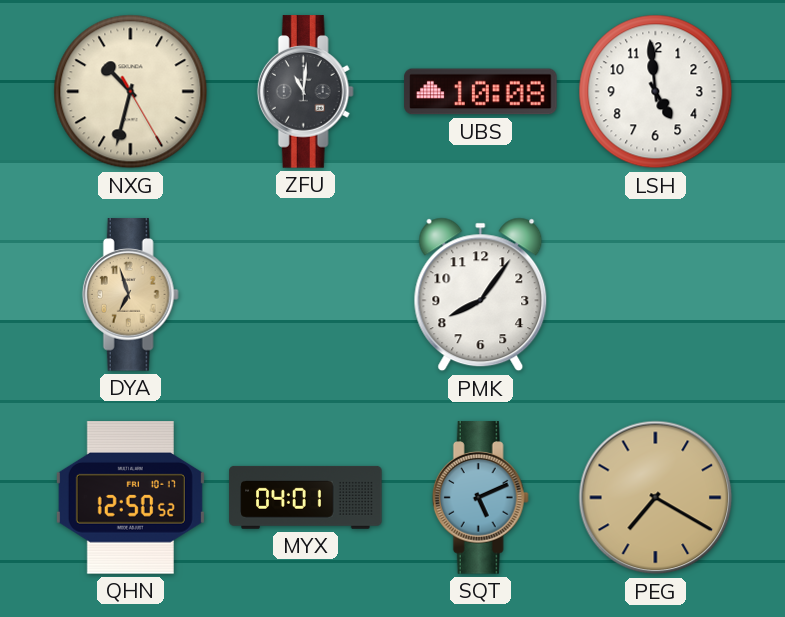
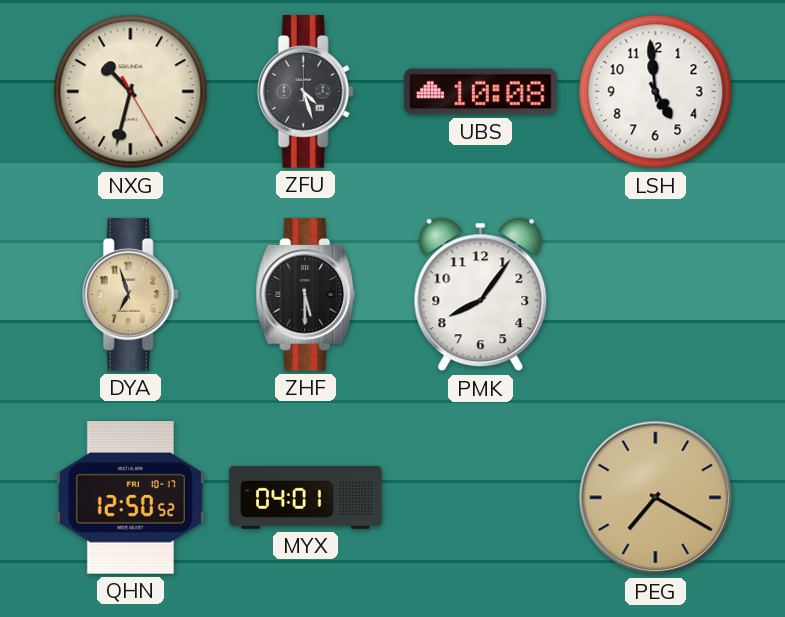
ZFU: 11:01 -> 4:27
ZHF: none -> 5:30
SQT: 5:11 -> none
